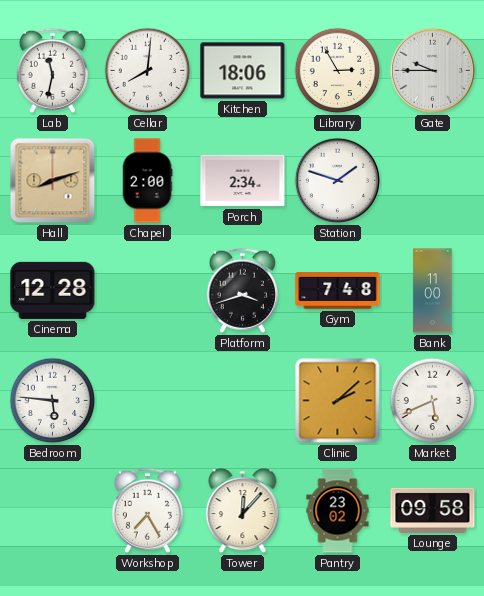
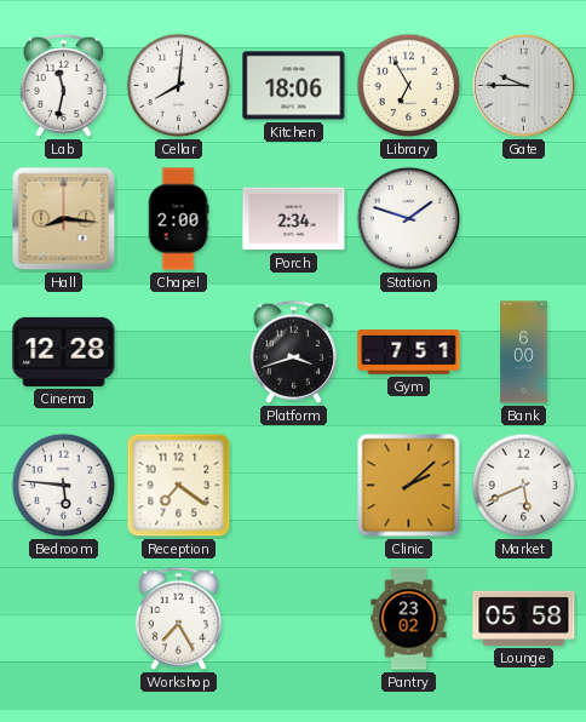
Library: 2:55 -> 6:55
Hall: 8:12 -> 8:16
Gym: 7:48 -> 7:51
Bank: 11:00 -> 6:00
Reception: none -> 7:21
Tower: 12:07 -> none
Lounge: 09:58 -> 05:58
